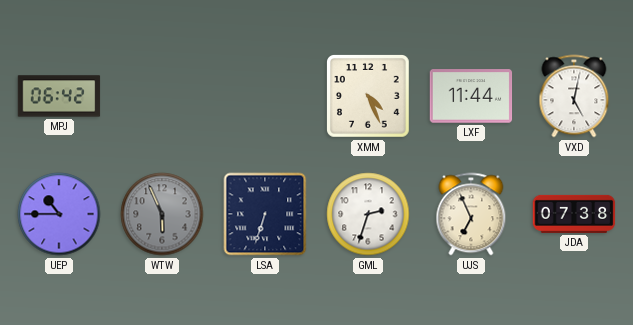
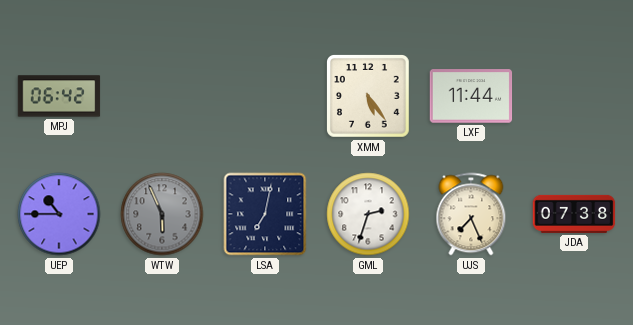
XMM: 4:26 -> 5:24
VXD: 5:02 -> none
LSA: 6:33 -> 7:02
UJS: 6:56 -> 7:26
